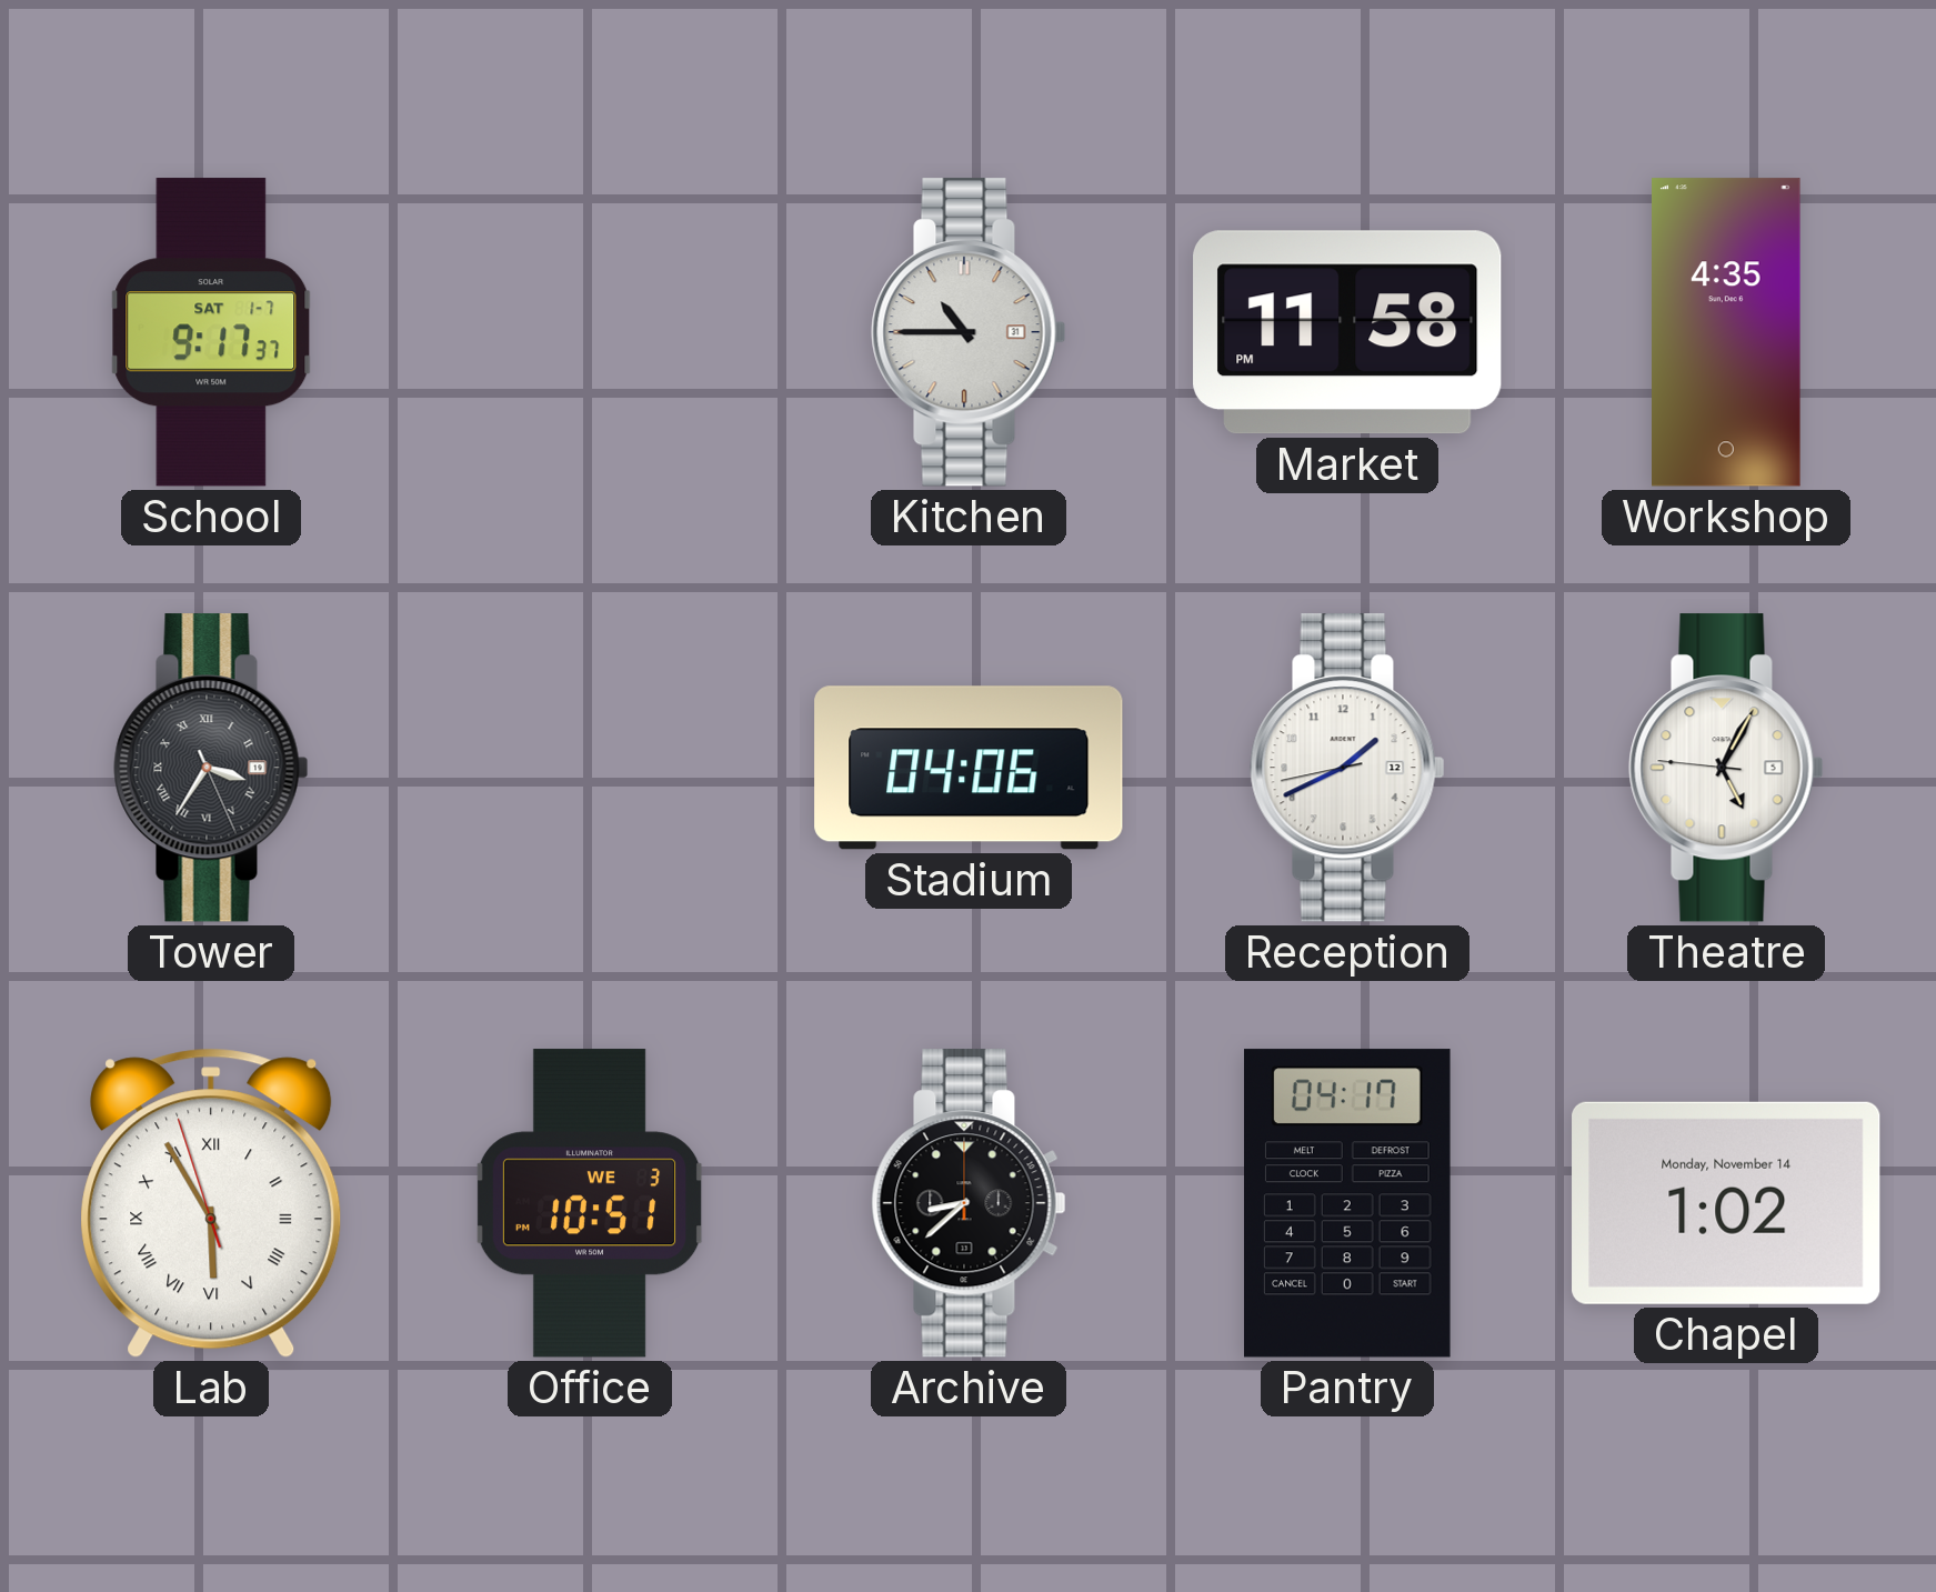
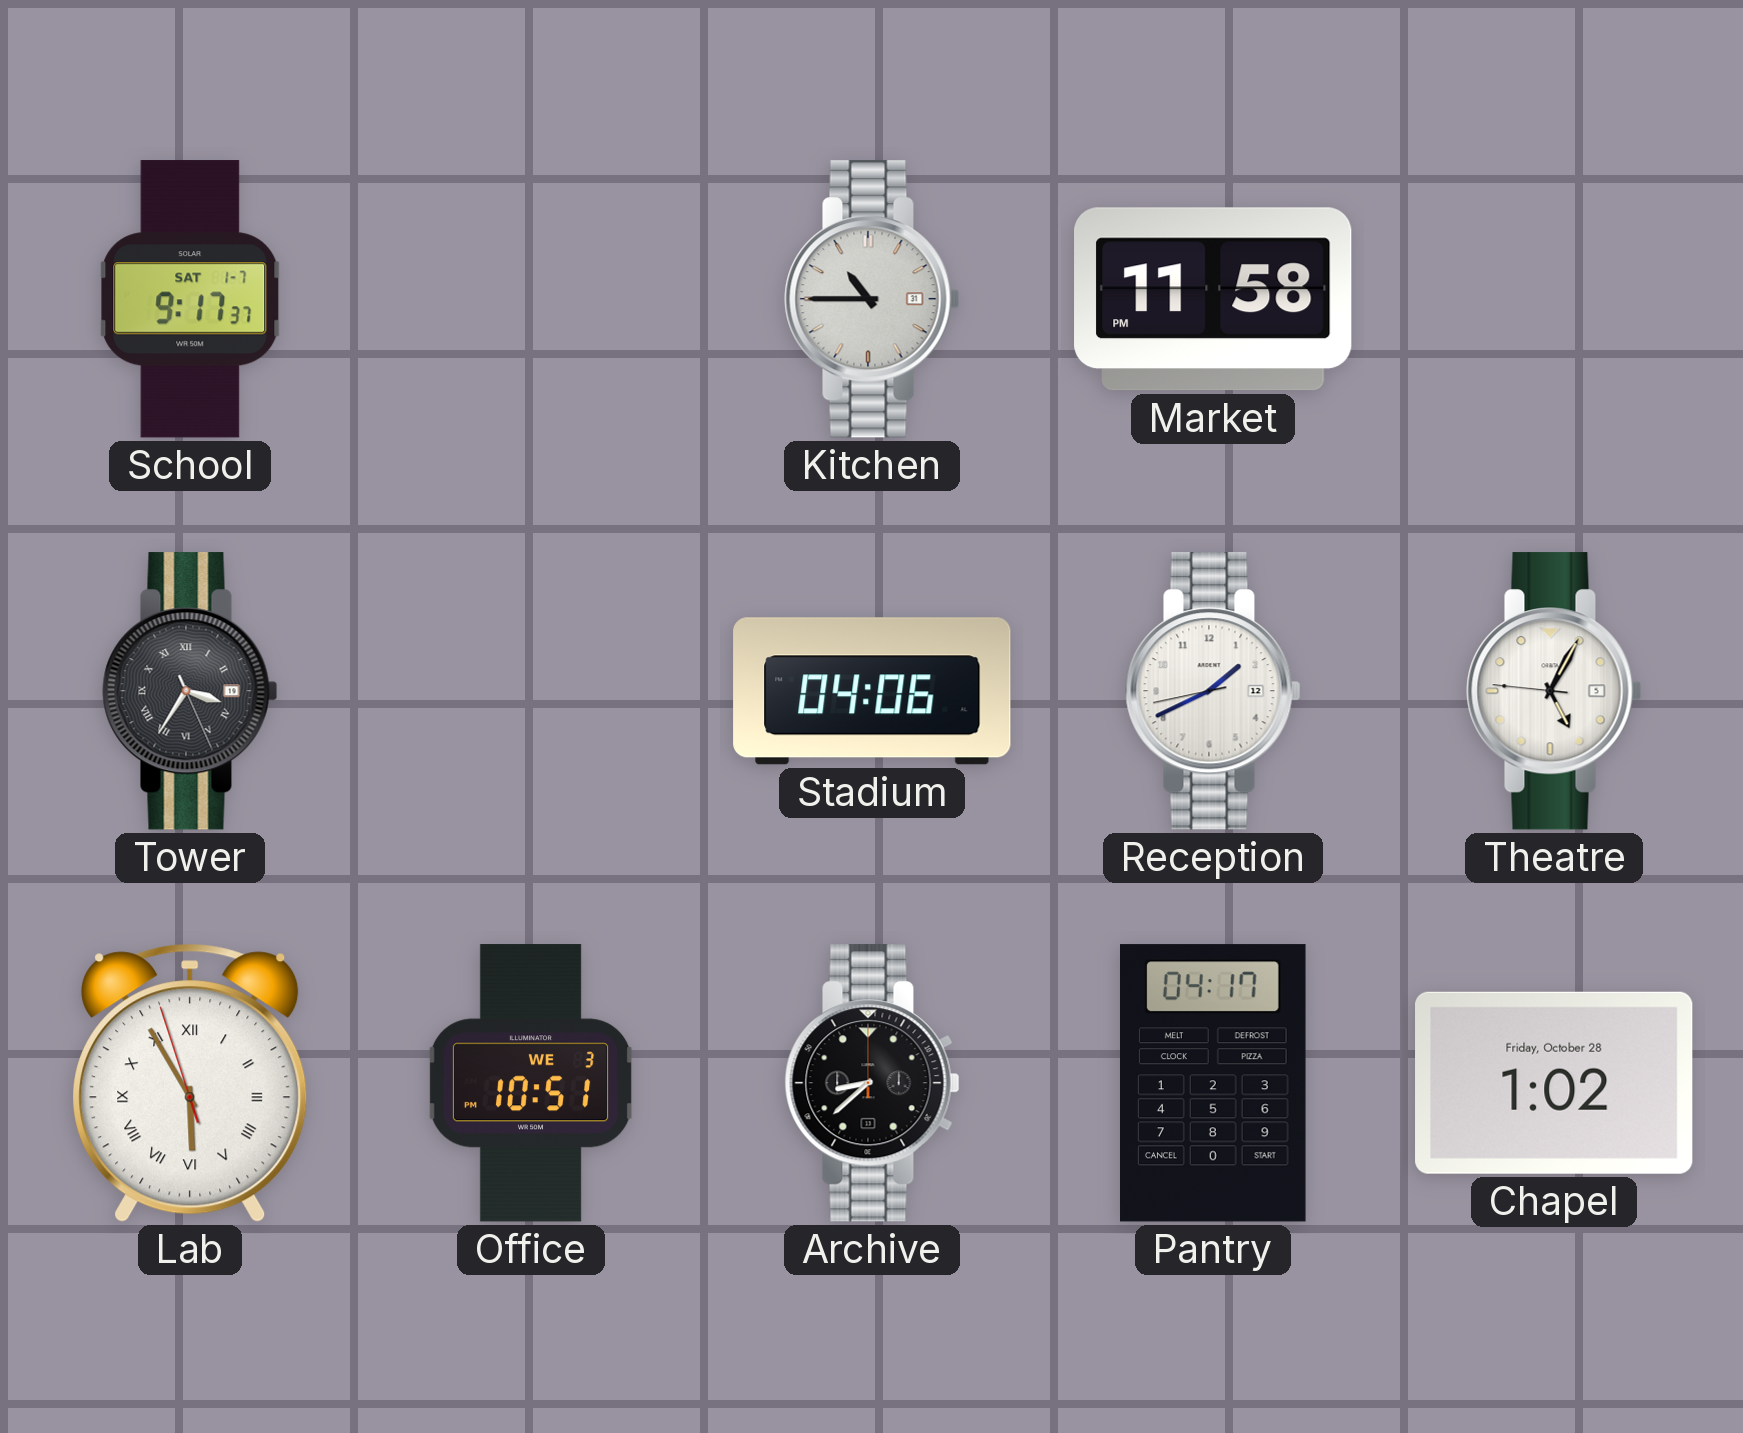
Workshop: 4:35 -> none
Chapel date: Monday, November 14 -> Friday, October 28
